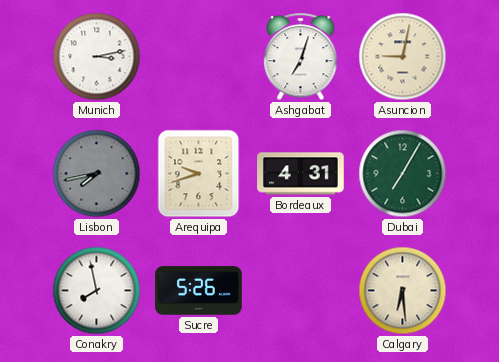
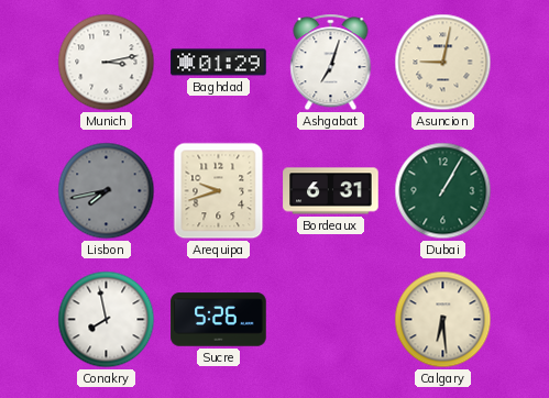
Baghdad: none -> 01:29
Bordeaux: 4:31 -> 6:31
Dubai: 7:05 -> 1:05
